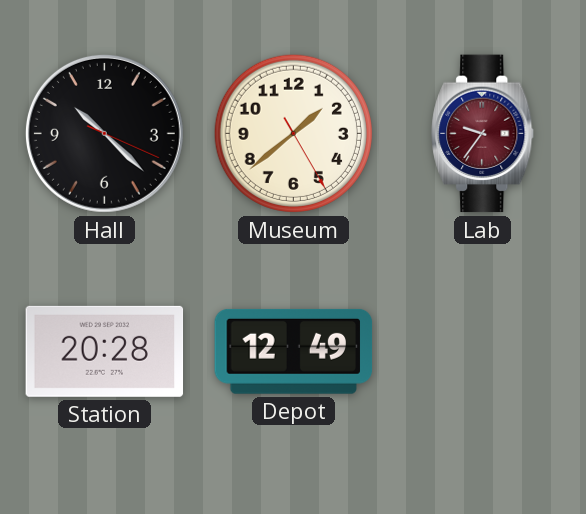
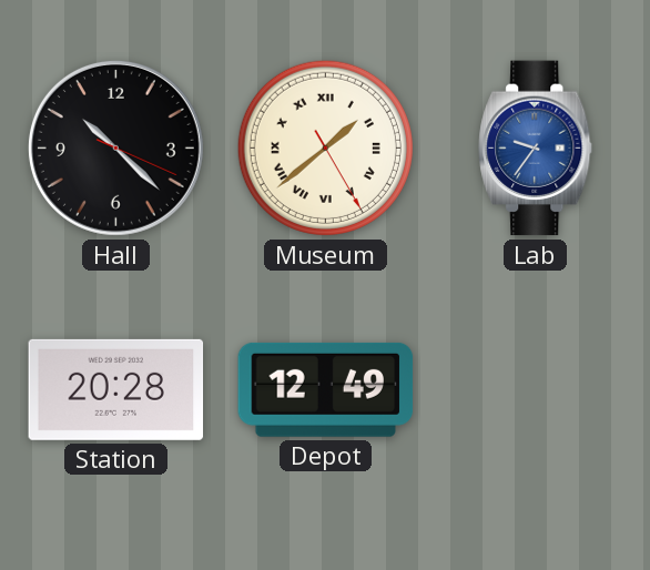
Museum numerals: Arabic -> Roman
Lab dial: burgundy -> blue
